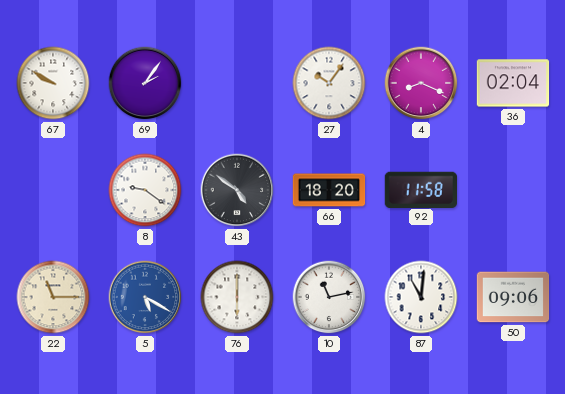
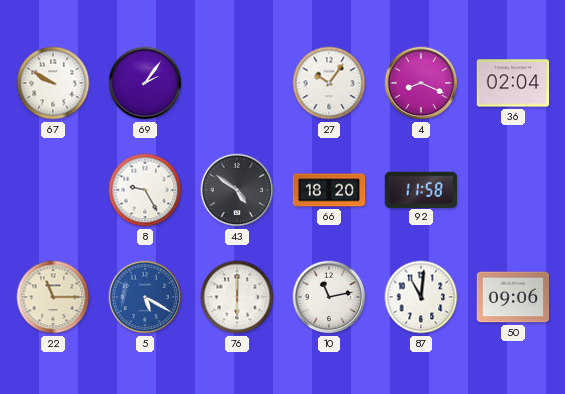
8: 9:21 -> 9:25
